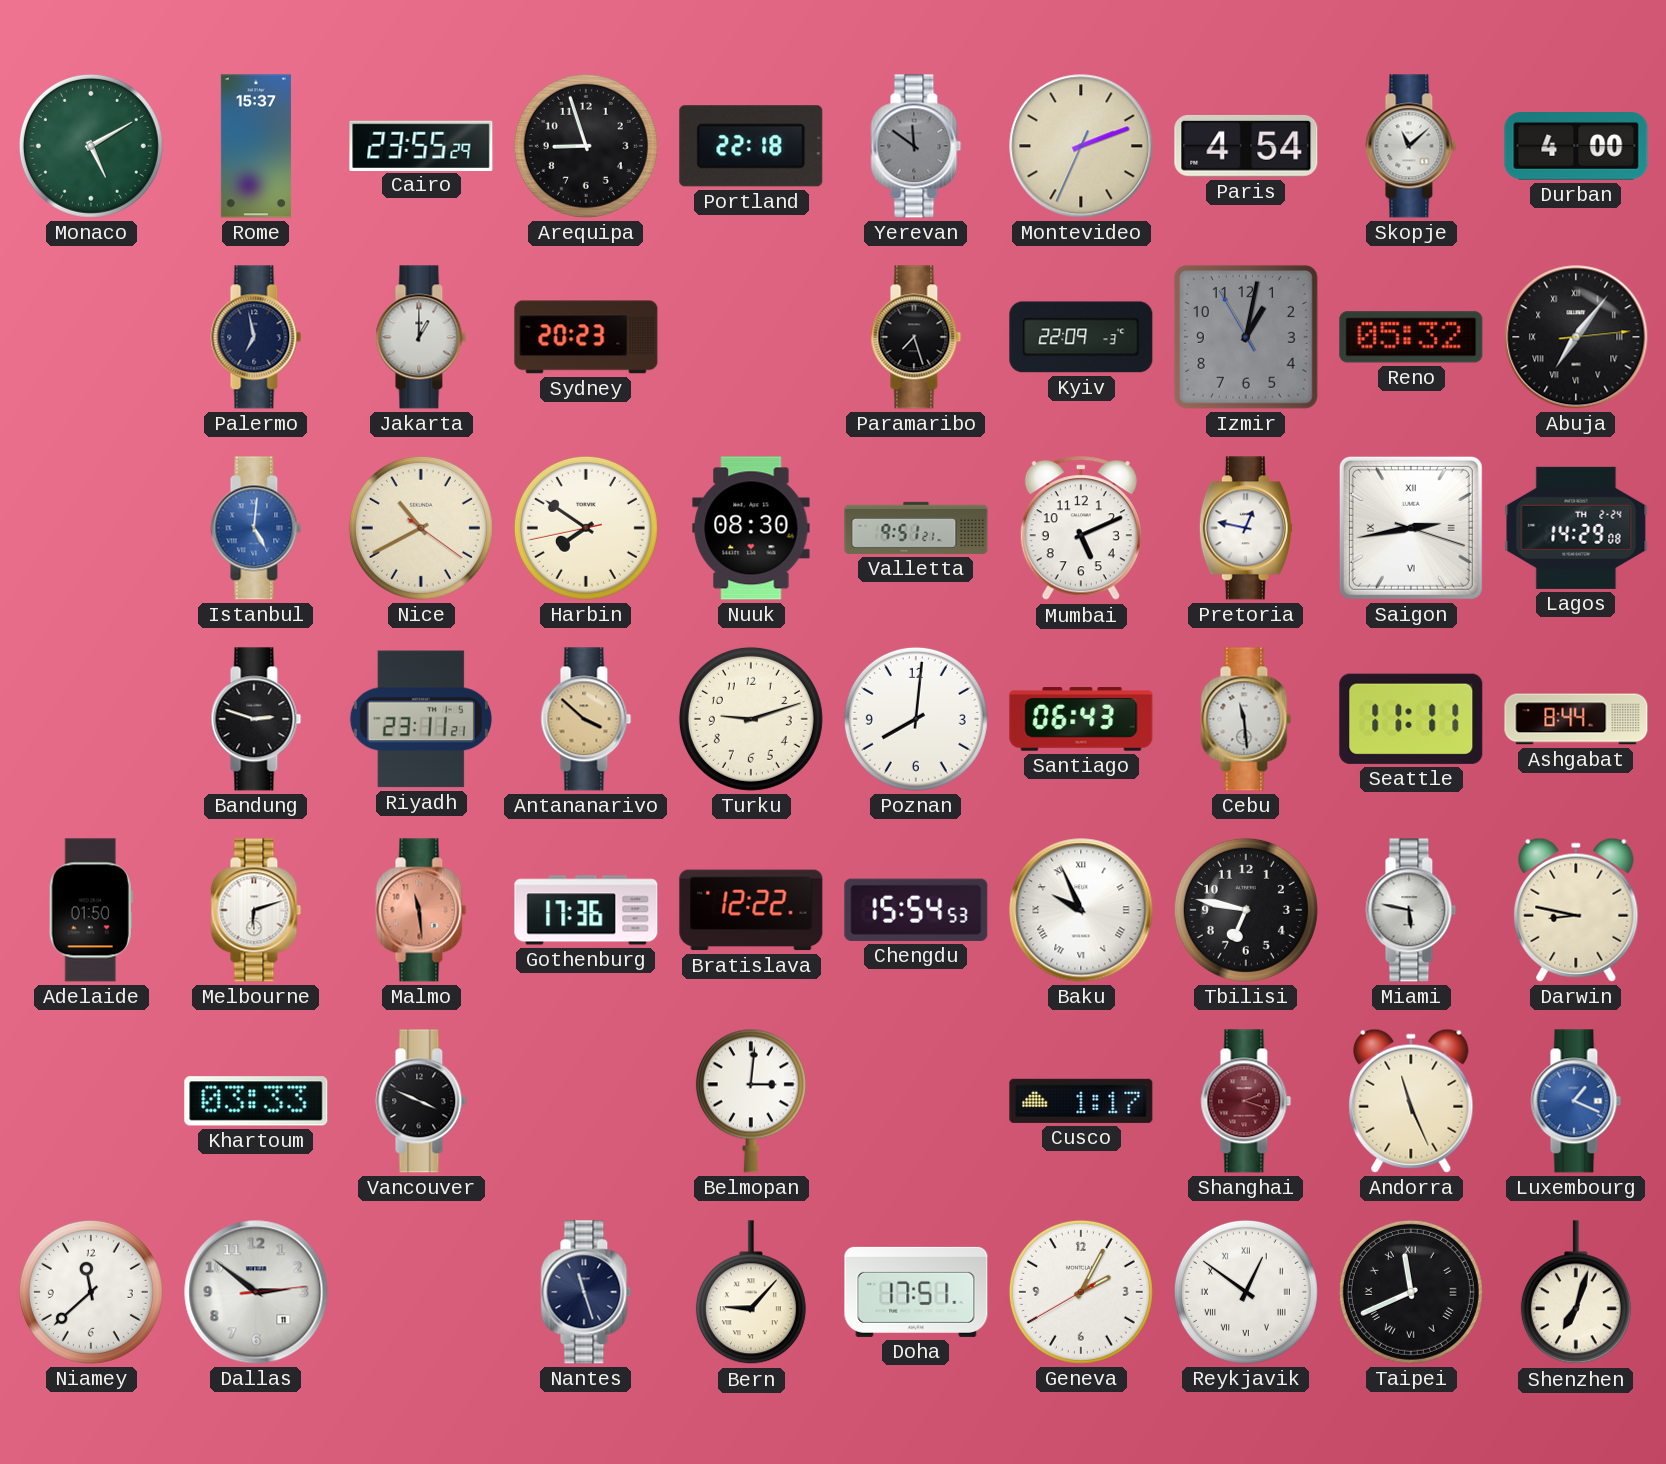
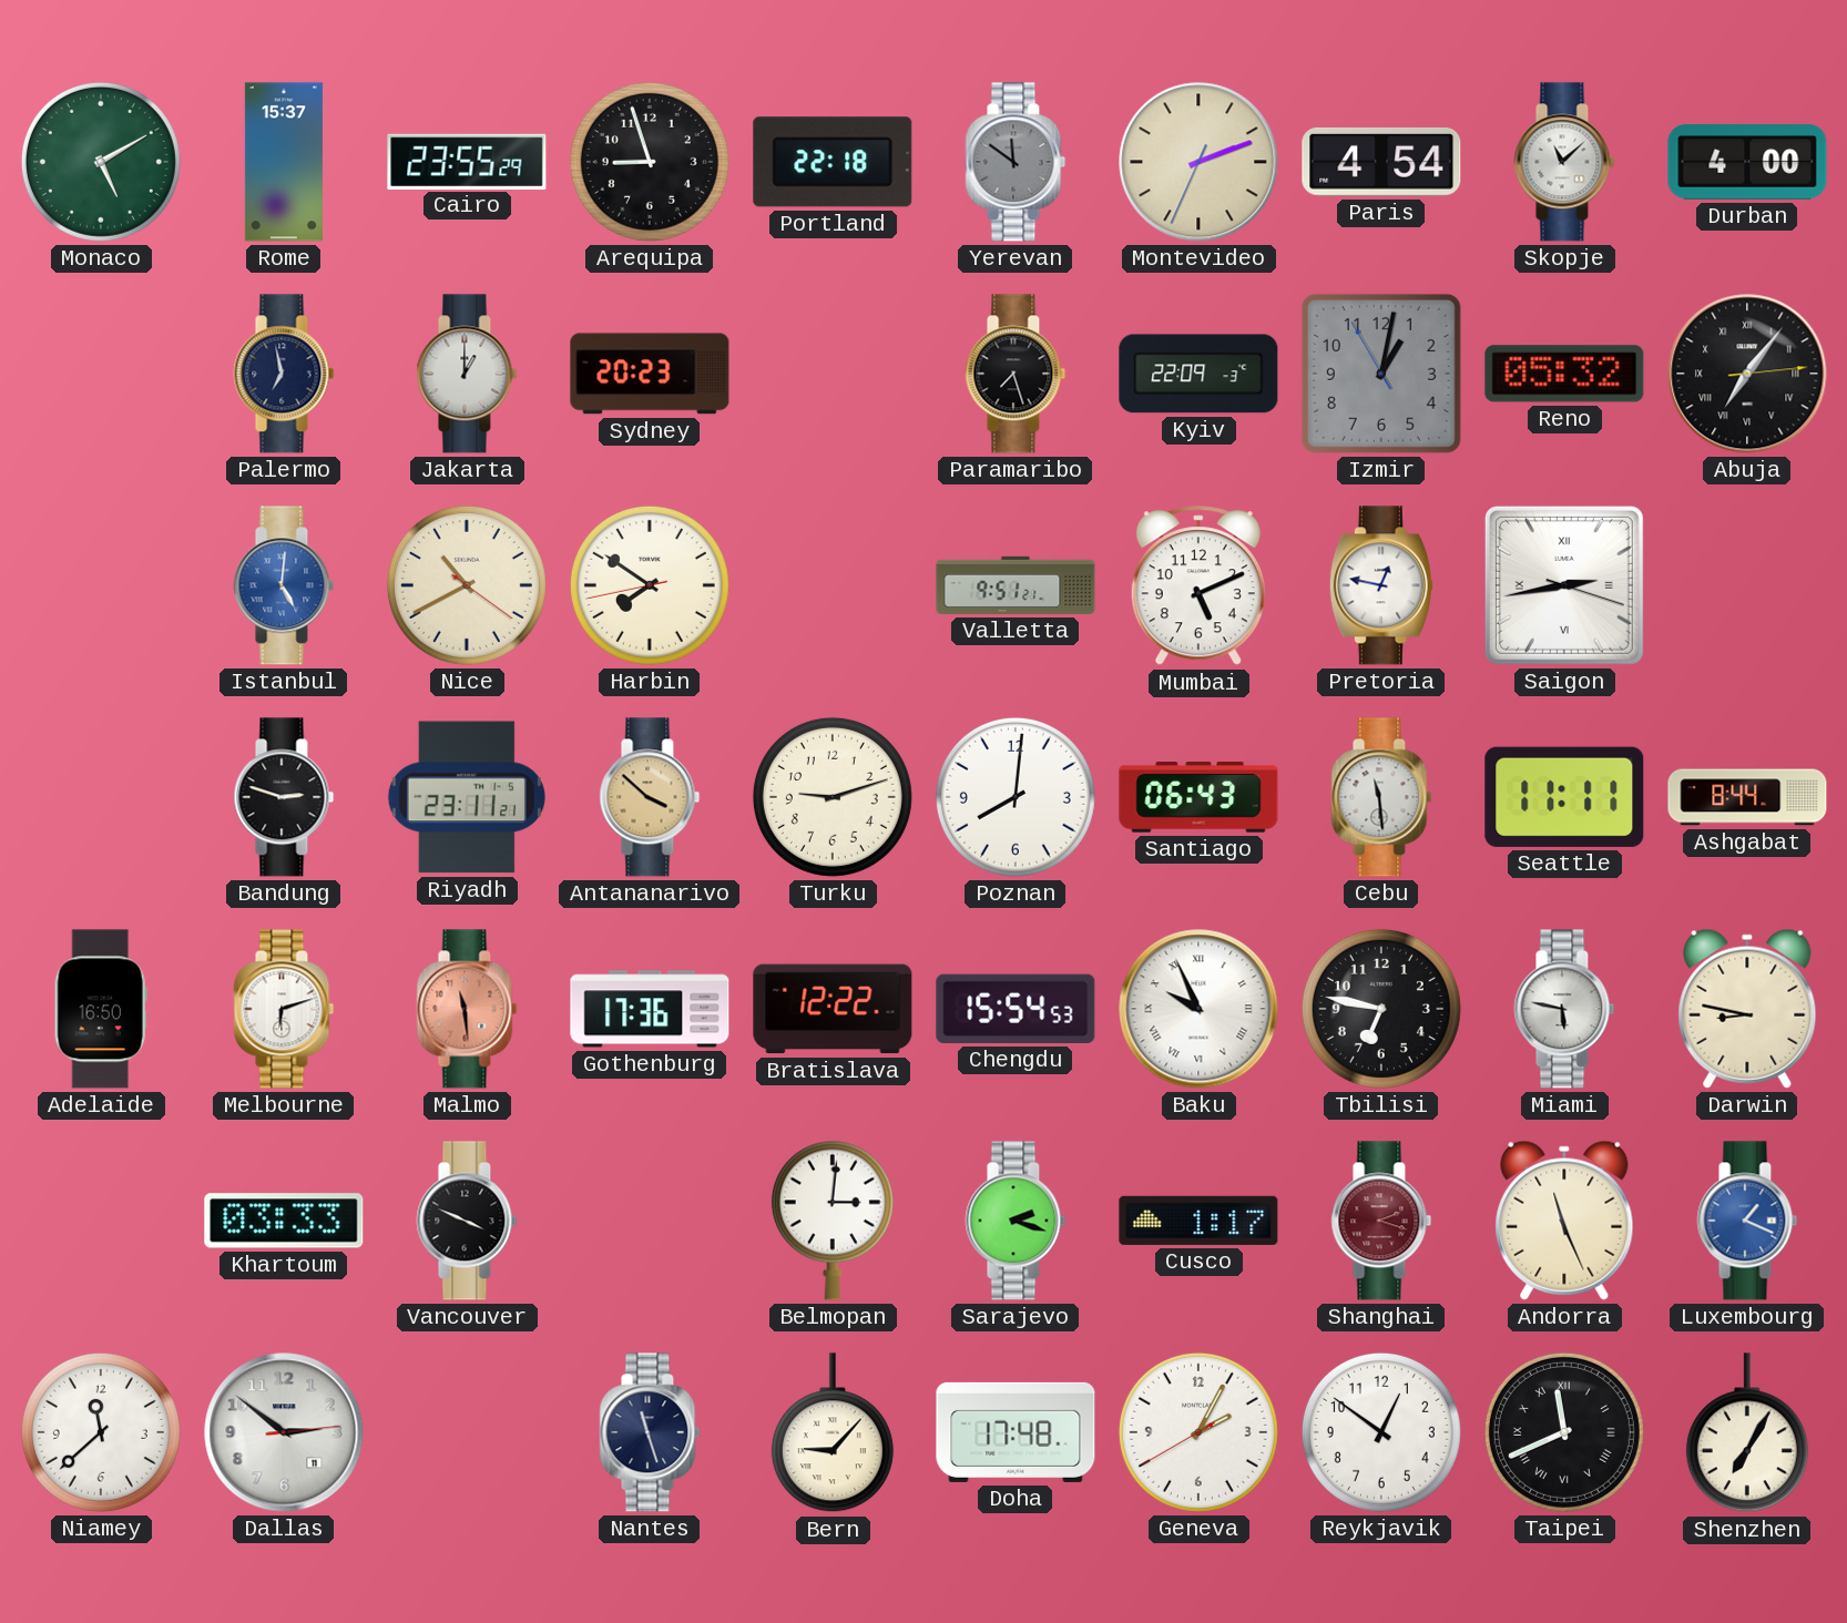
Nuuk: 08:30 -> none
Lagos: 14:29 -> none
Adelaide: 01:50 -> 16:50
Sarajevo: none -> 2:18
Doha: 17:51 -> 17:48
Reykjavik numerals: Roman -> Arabic
Shenzhen: 7:03 -> 7:05
